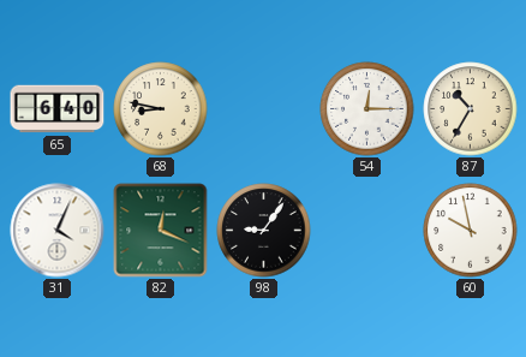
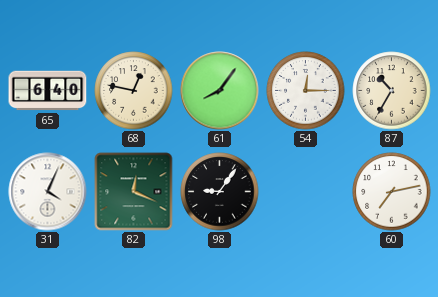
68: 8:47 -> 12:47
61: none -> 8:06
60: 9:58 -> 7:13
